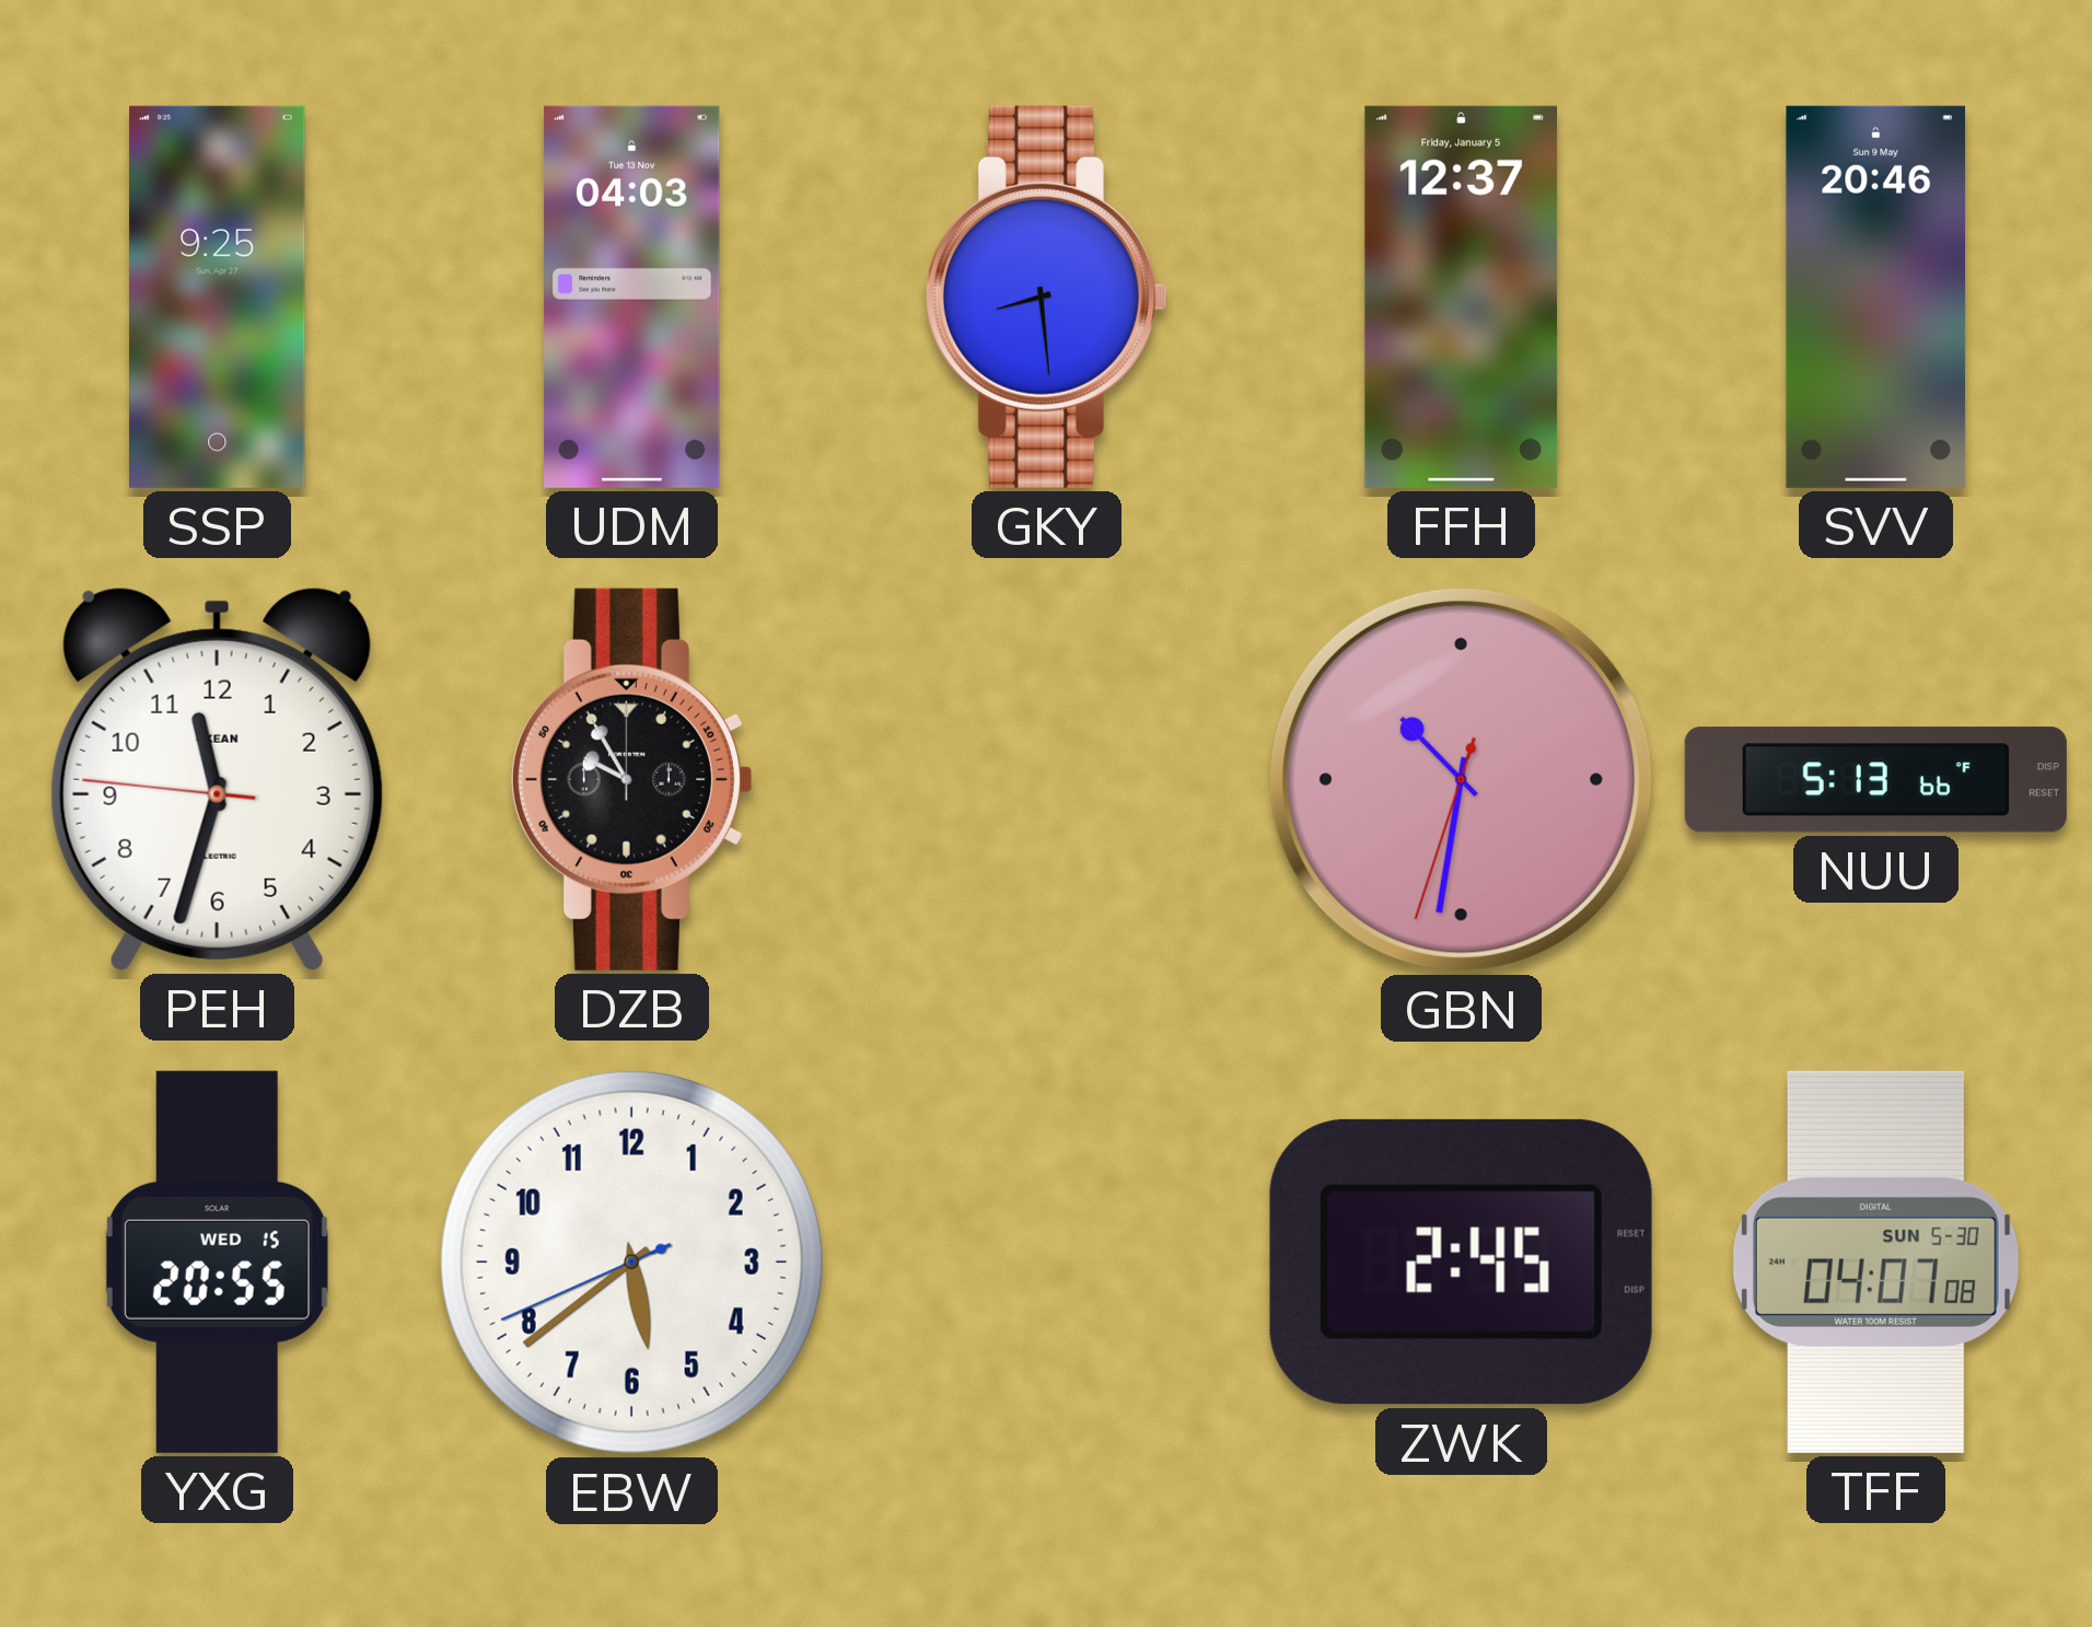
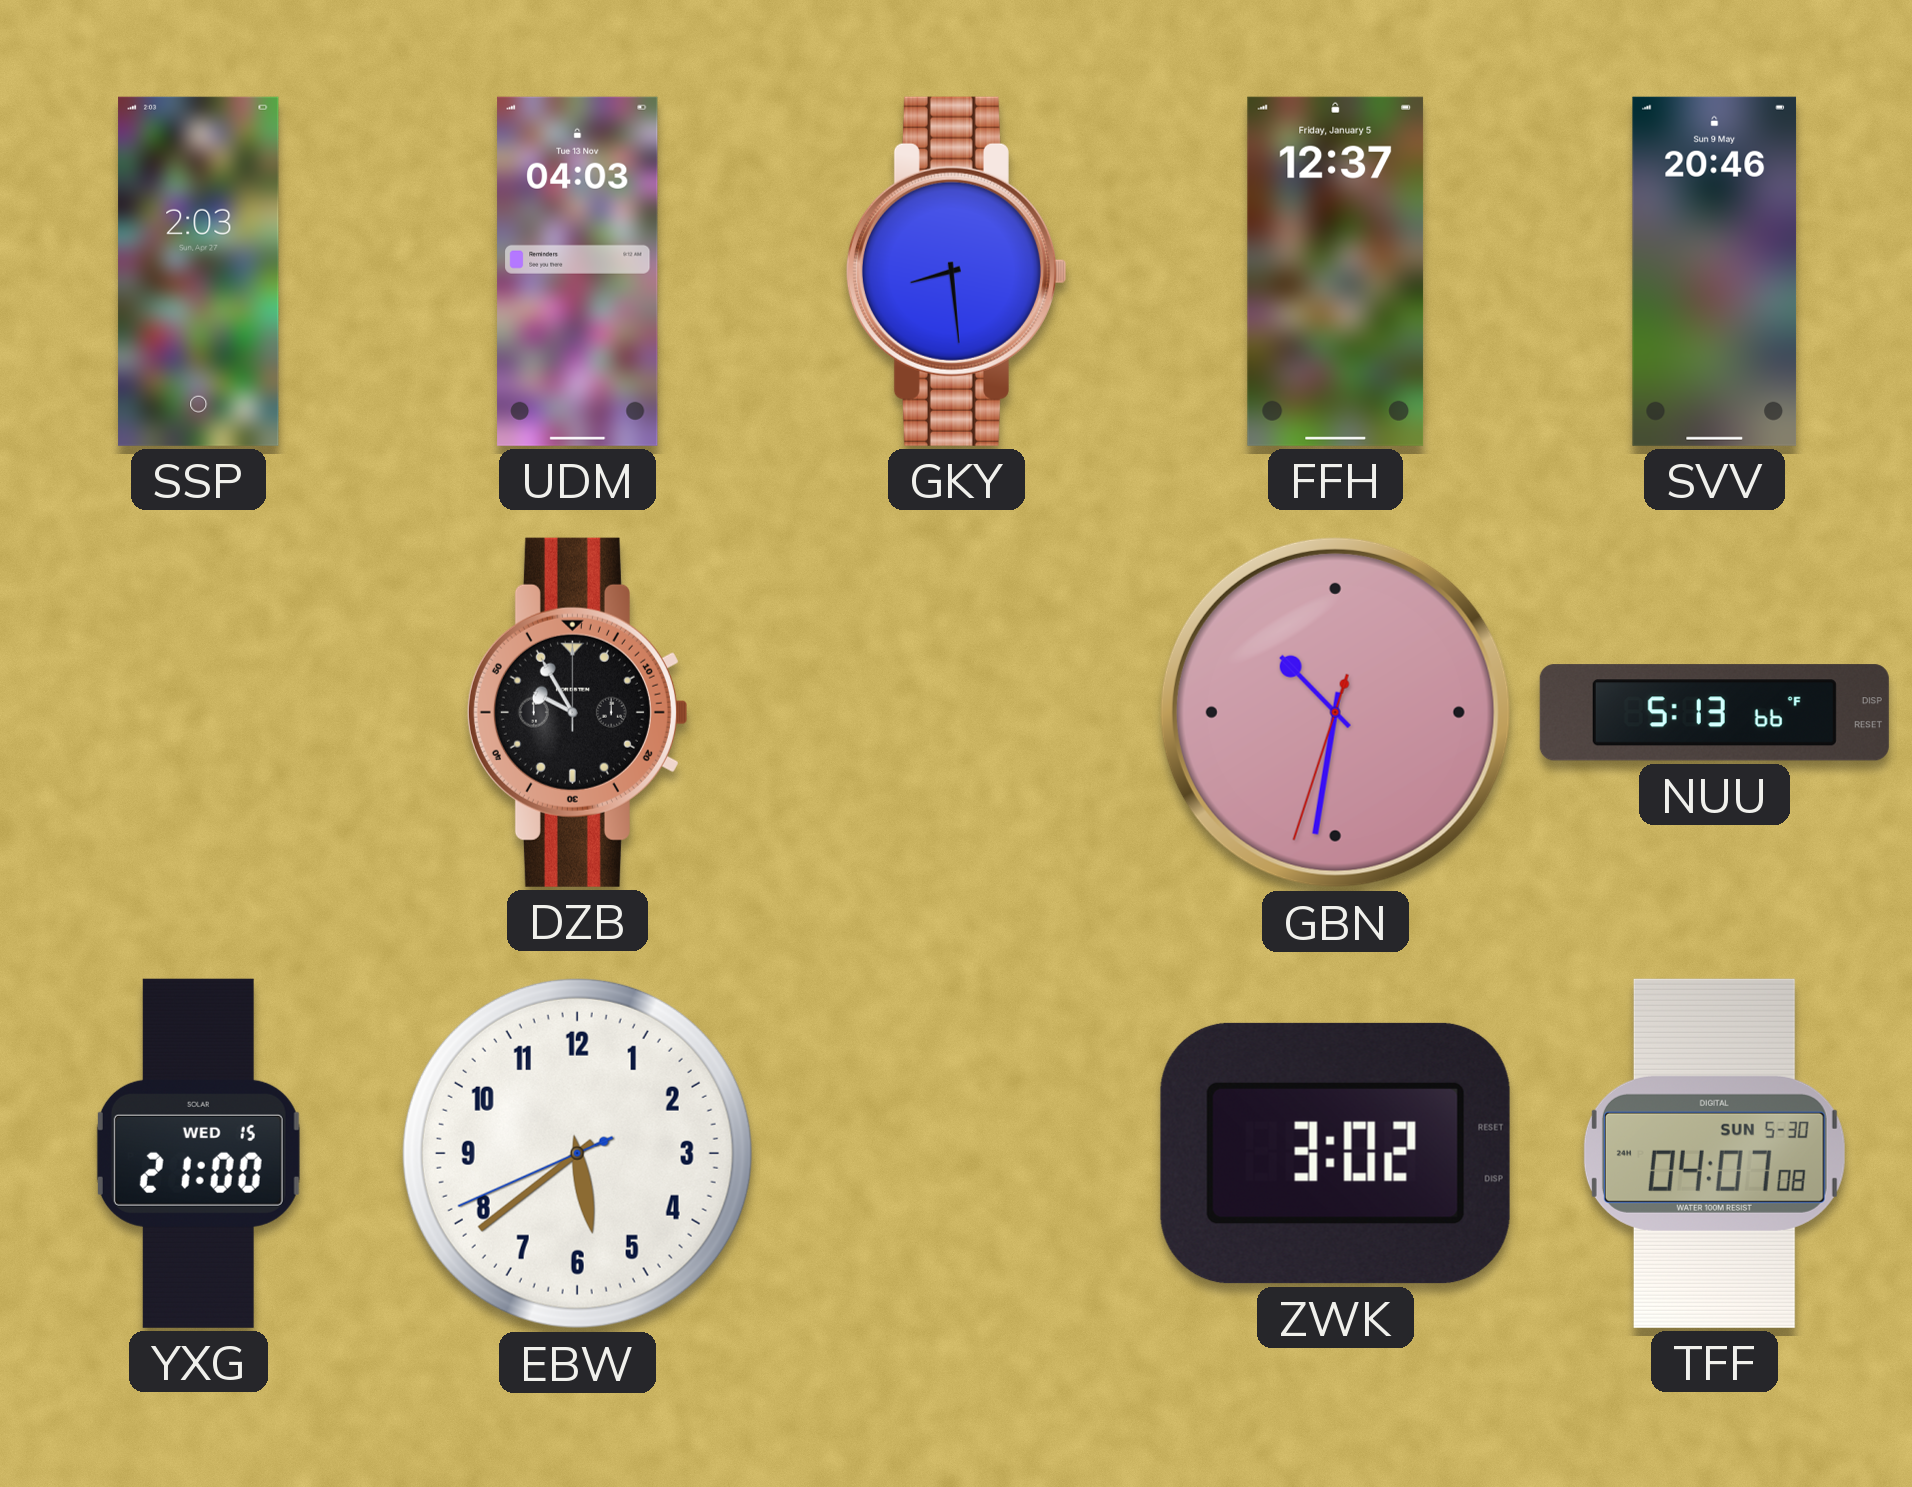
SSP: 9:25 -> 2:03
PEH: 11:32 -> none
YXG: 20:55 -> 21:00
ZWK: 2:45 -> 3:02
